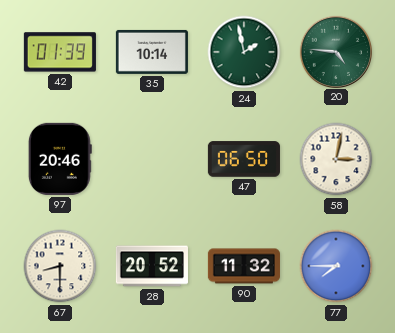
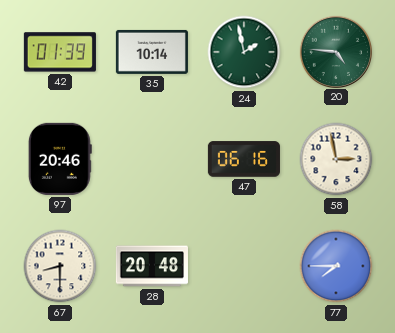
47: 06:50 -> 06:16
58: 3:02 -> 2:58
28: 20:52 -> 20:48
90: 11:32 -> none
